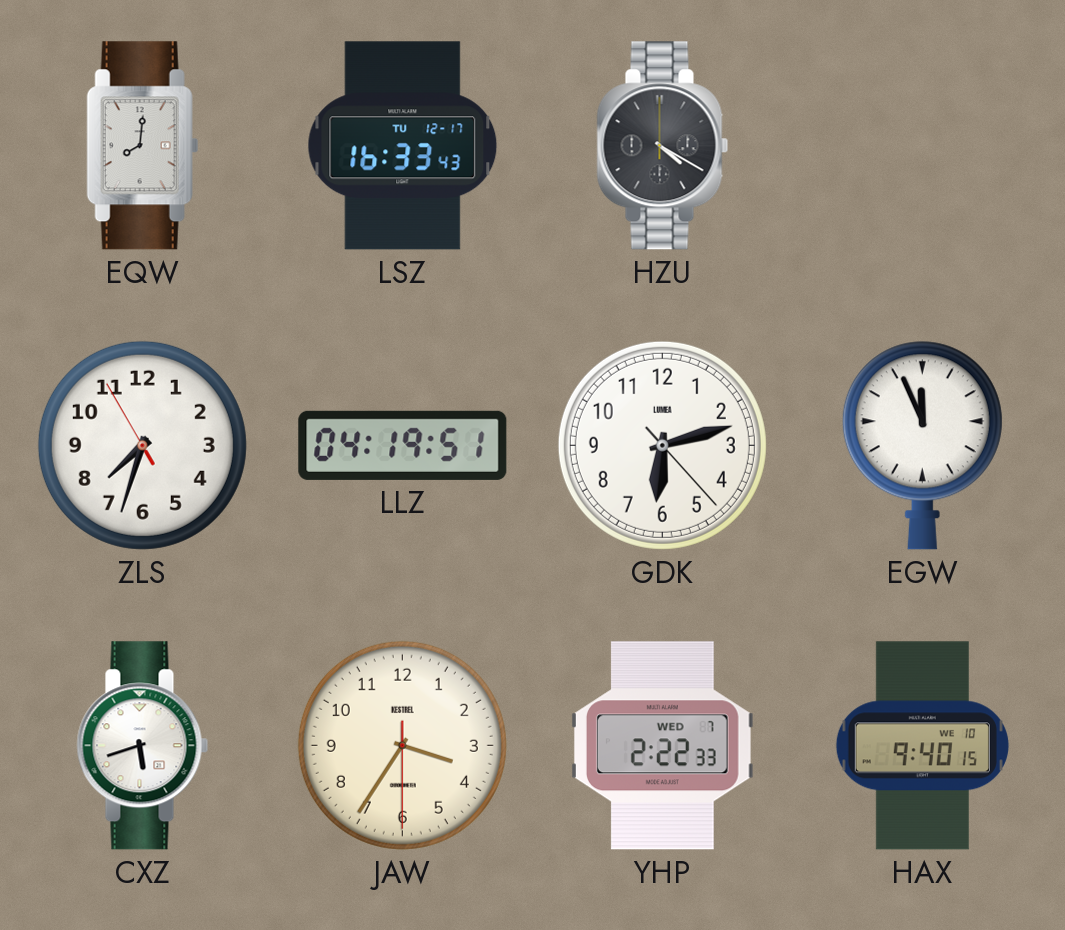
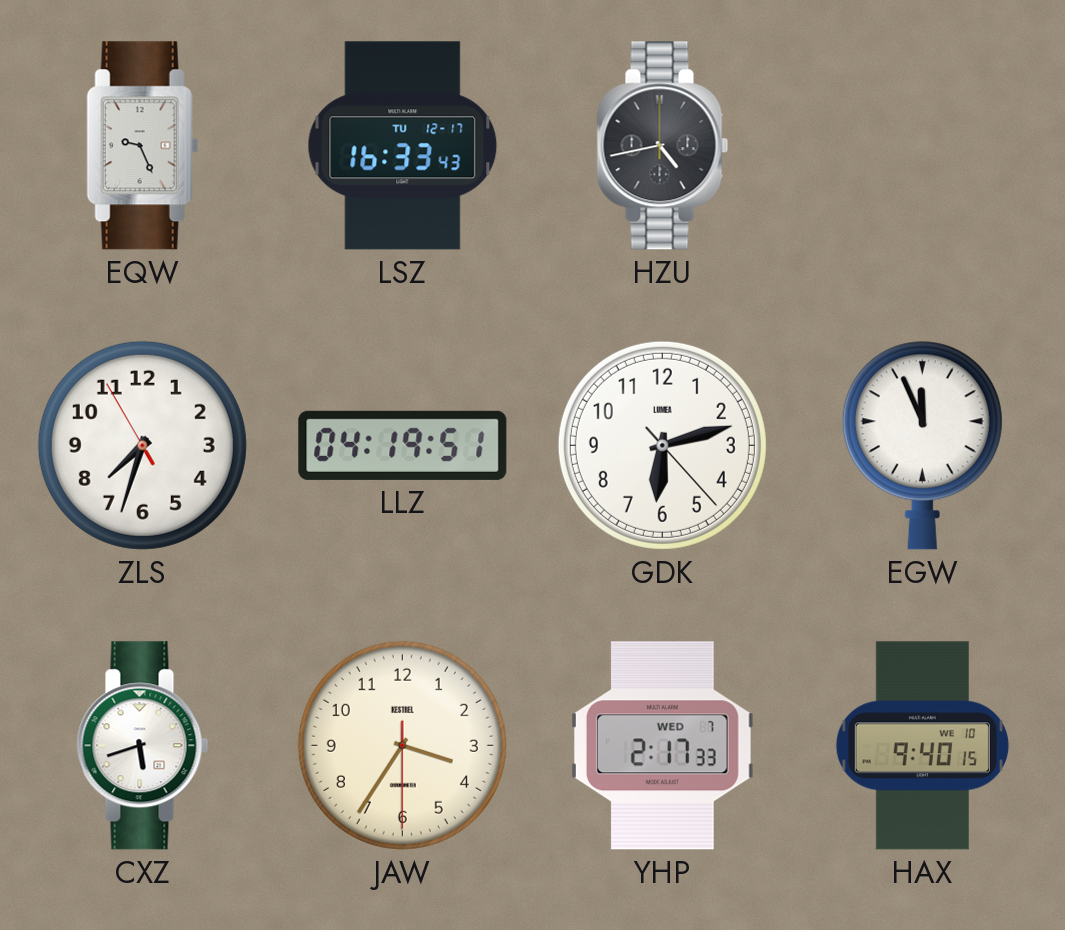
EQW: 8:01 -> 9:26
HZU: 4:20 -> 4:43
YHP: 2:22 -> 2:17
